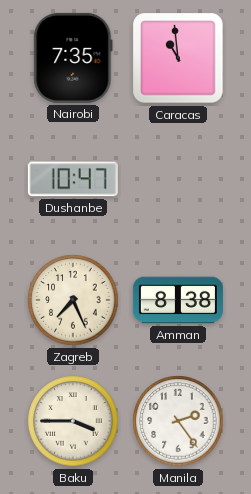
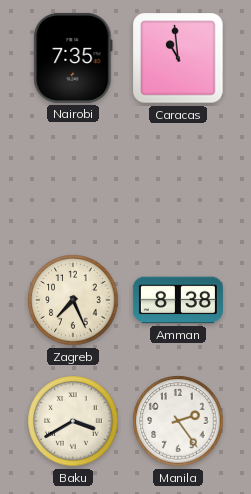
Dushanbe: 10:47 -> none
Baku: 3:45 -> 3:40
